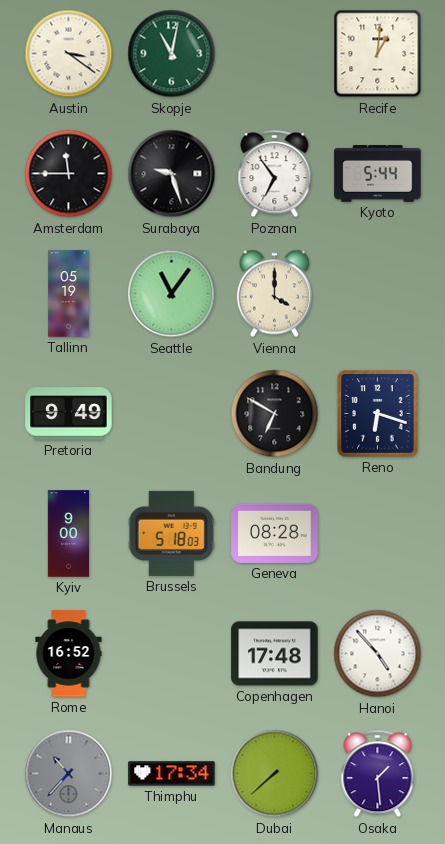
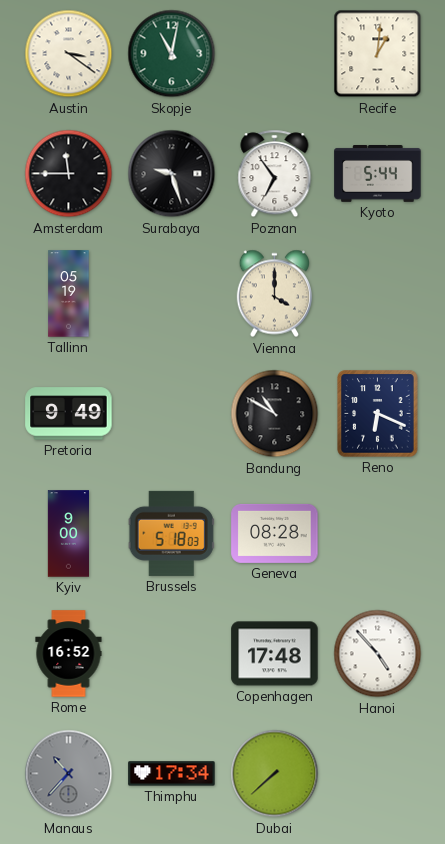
Seattle: 11:06 -> none
Bandung: 6:50 -> 10:50
Reno: 6:18 -> 6:19
Osaka: 1:29 -> none
